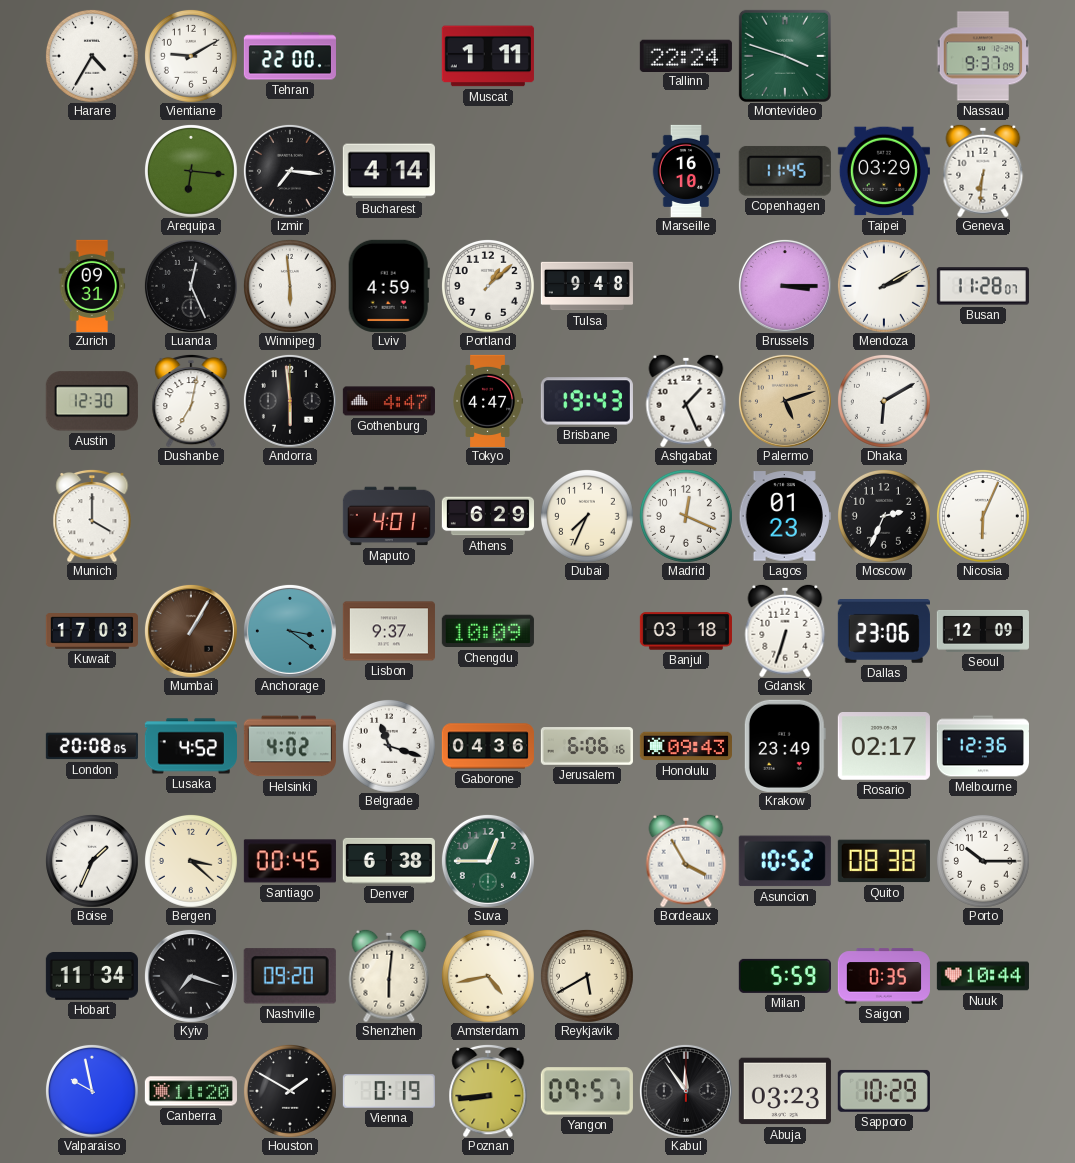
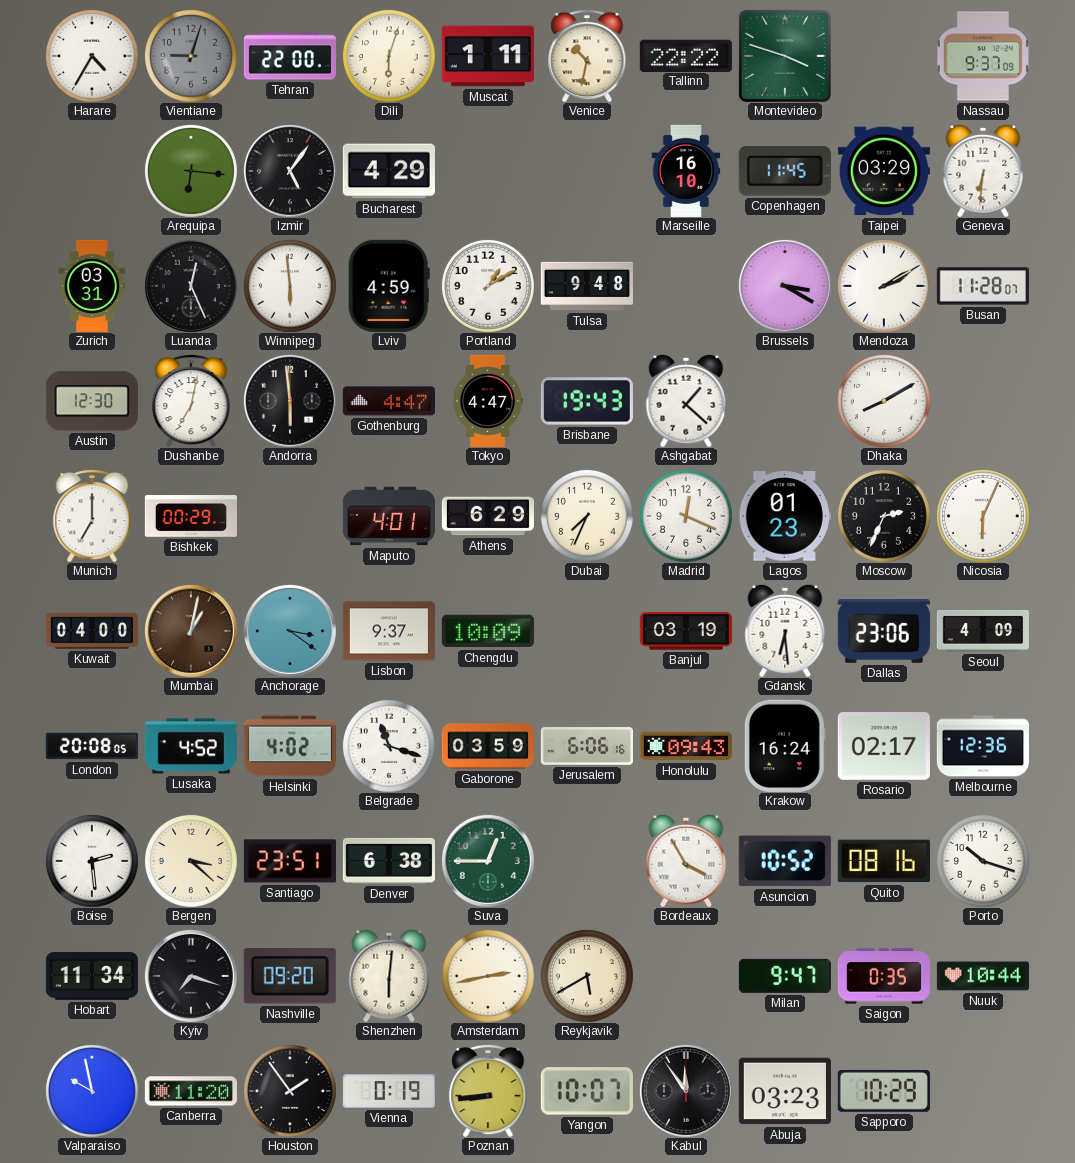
Vientiane: 9:10 -> 9:03
Vientiane dial: white -> grey
Dili: none -> 6:03
Venice: none -> 10:32
Tallinn: 22:24 -> 22:22
Izmir: 7:16 -> 5:06
Bucharest: 4:14 -> 4:29
Zurich: 09:31 -> 03:31
Portland: 1:08 -> 1:10
Brussels: 3:15 -> 3:20
Ashgabat: 1:26 -> 1:22
Palermo: 5:12 -> none
Dhaka: 6:10 -> 8:10
Munich: 4:00 -> 7:00
Bishkek: none -> 00:29
Kuwait: 17:03 -> 04:00
Mumbai: 1:05 -> 1:02
Banjul: 03:18 -> 03:19
Gdansk: 6:33 -> 6:29
Seoul: 12:09 -> 4:09
Gaborone: 04:36 -> 03:59
Krakow: 23:49 -> 16:24
Boise: 1:34 -> 2:29
Santiago: 00:45 -> 23:51
Quito: 08:38 -> 08:16
Porto: 10:15 -> 10:18
Amsterdam: 4:43 -> 2:43
Milan: 5:59 -> 9:47
Houston: 1:50 -> 1:54
Yangon: 09:57 -> 10:07
